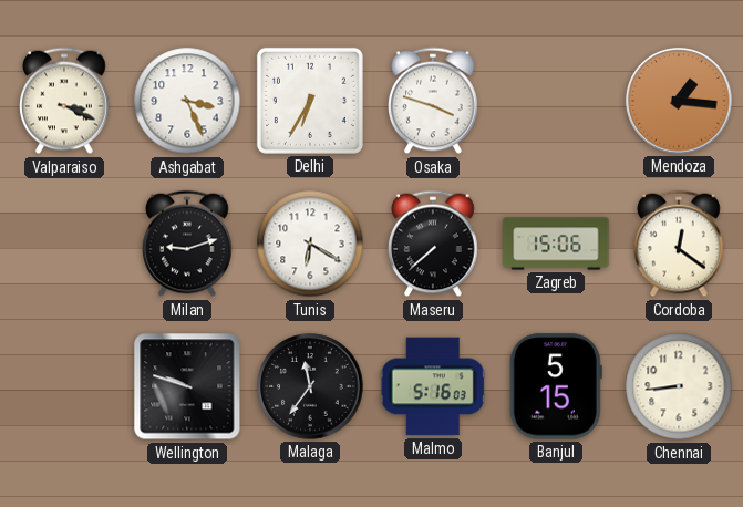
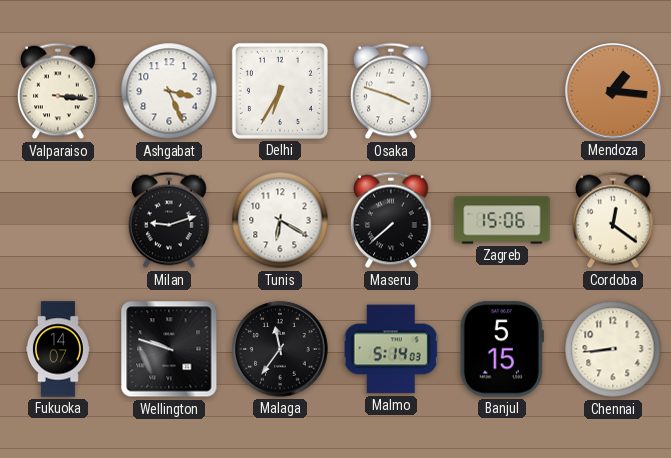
Valparaiso: 3:19 -> 3:16
Fukuoka: none -> 14:07
Malmo: 5:16 -> 5:14
